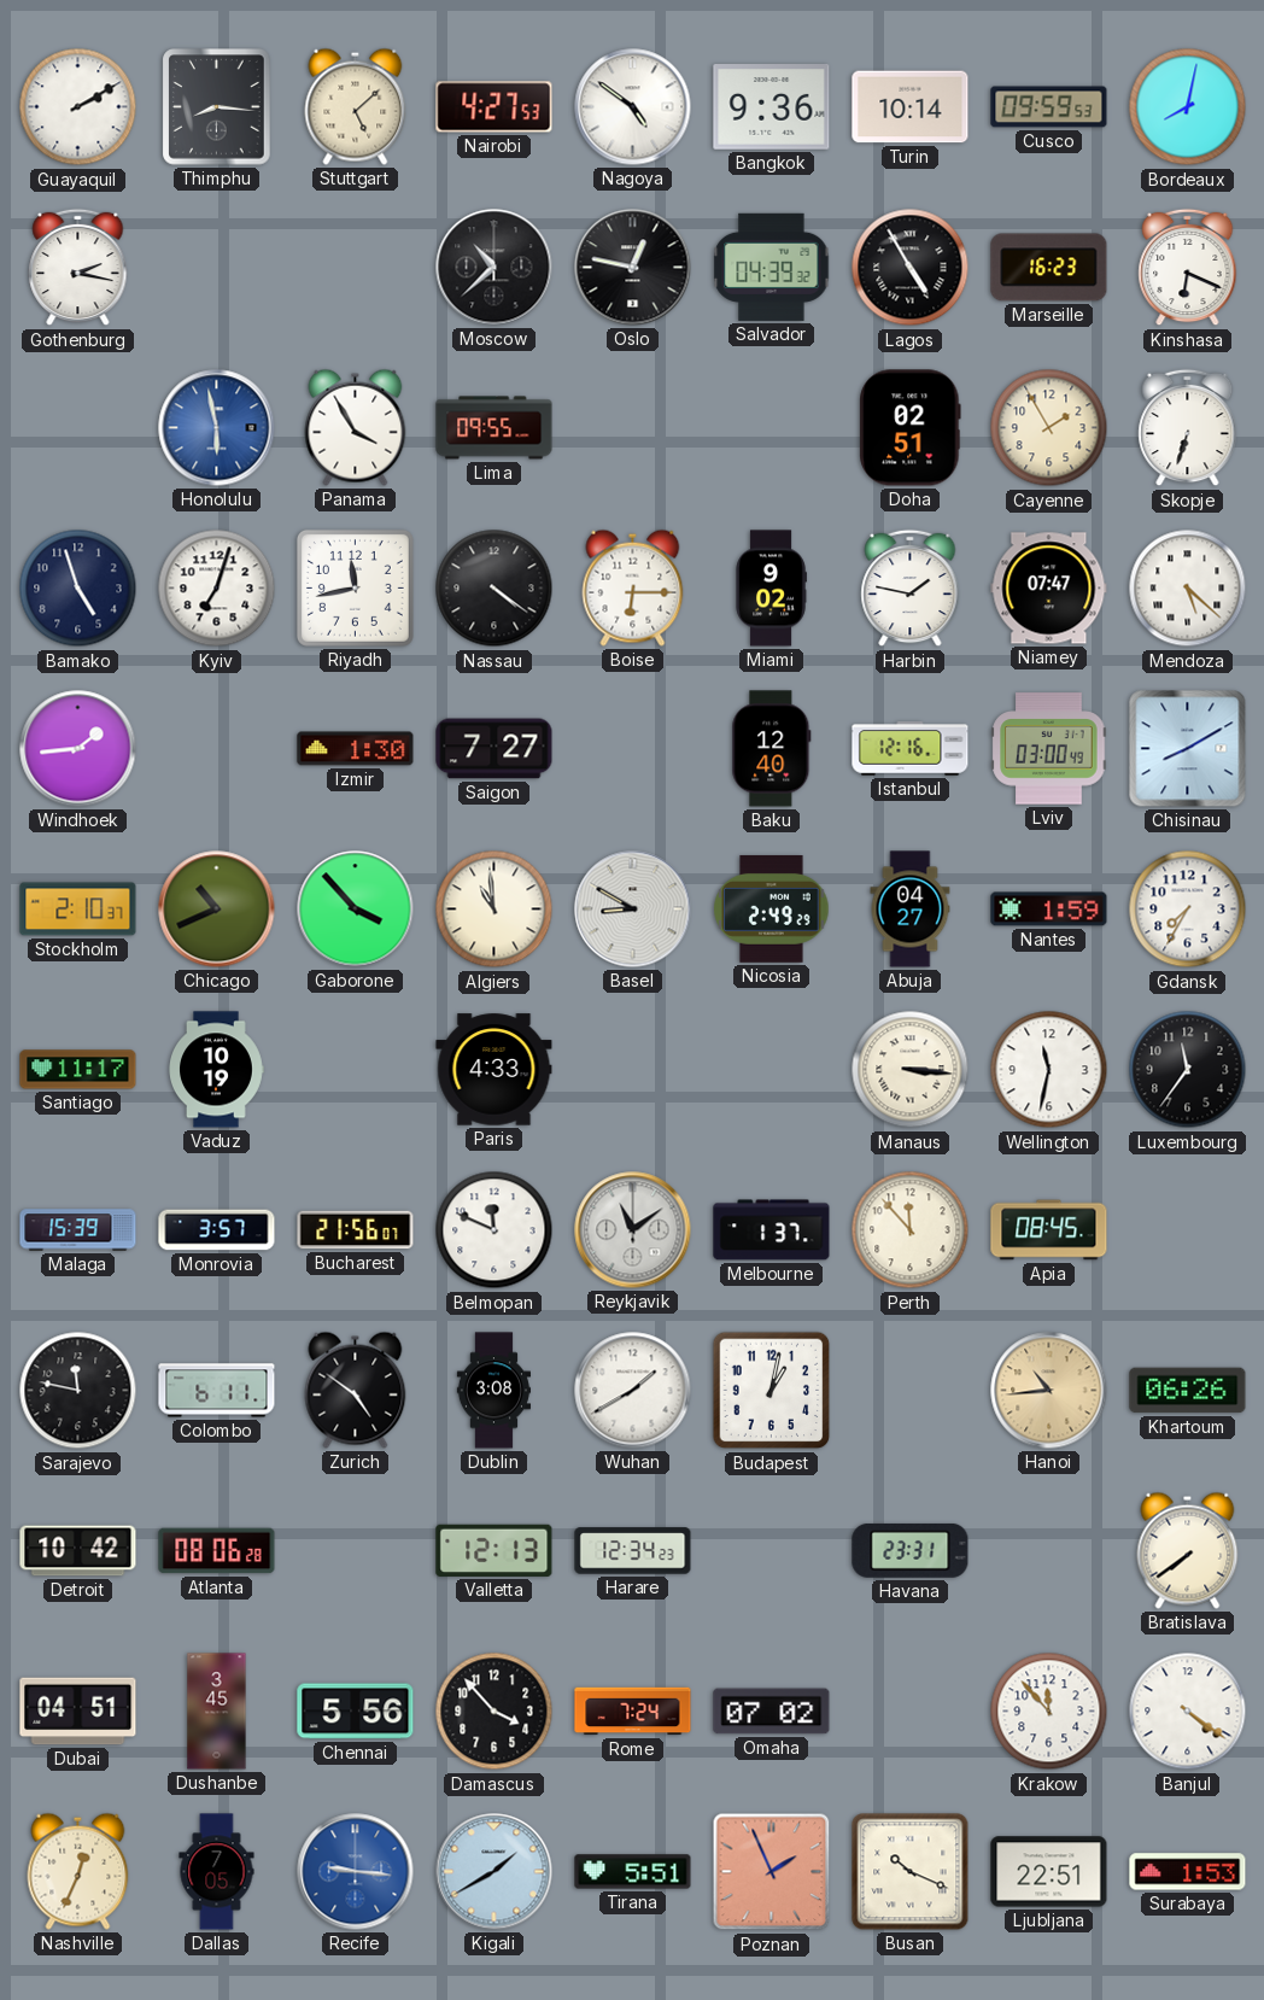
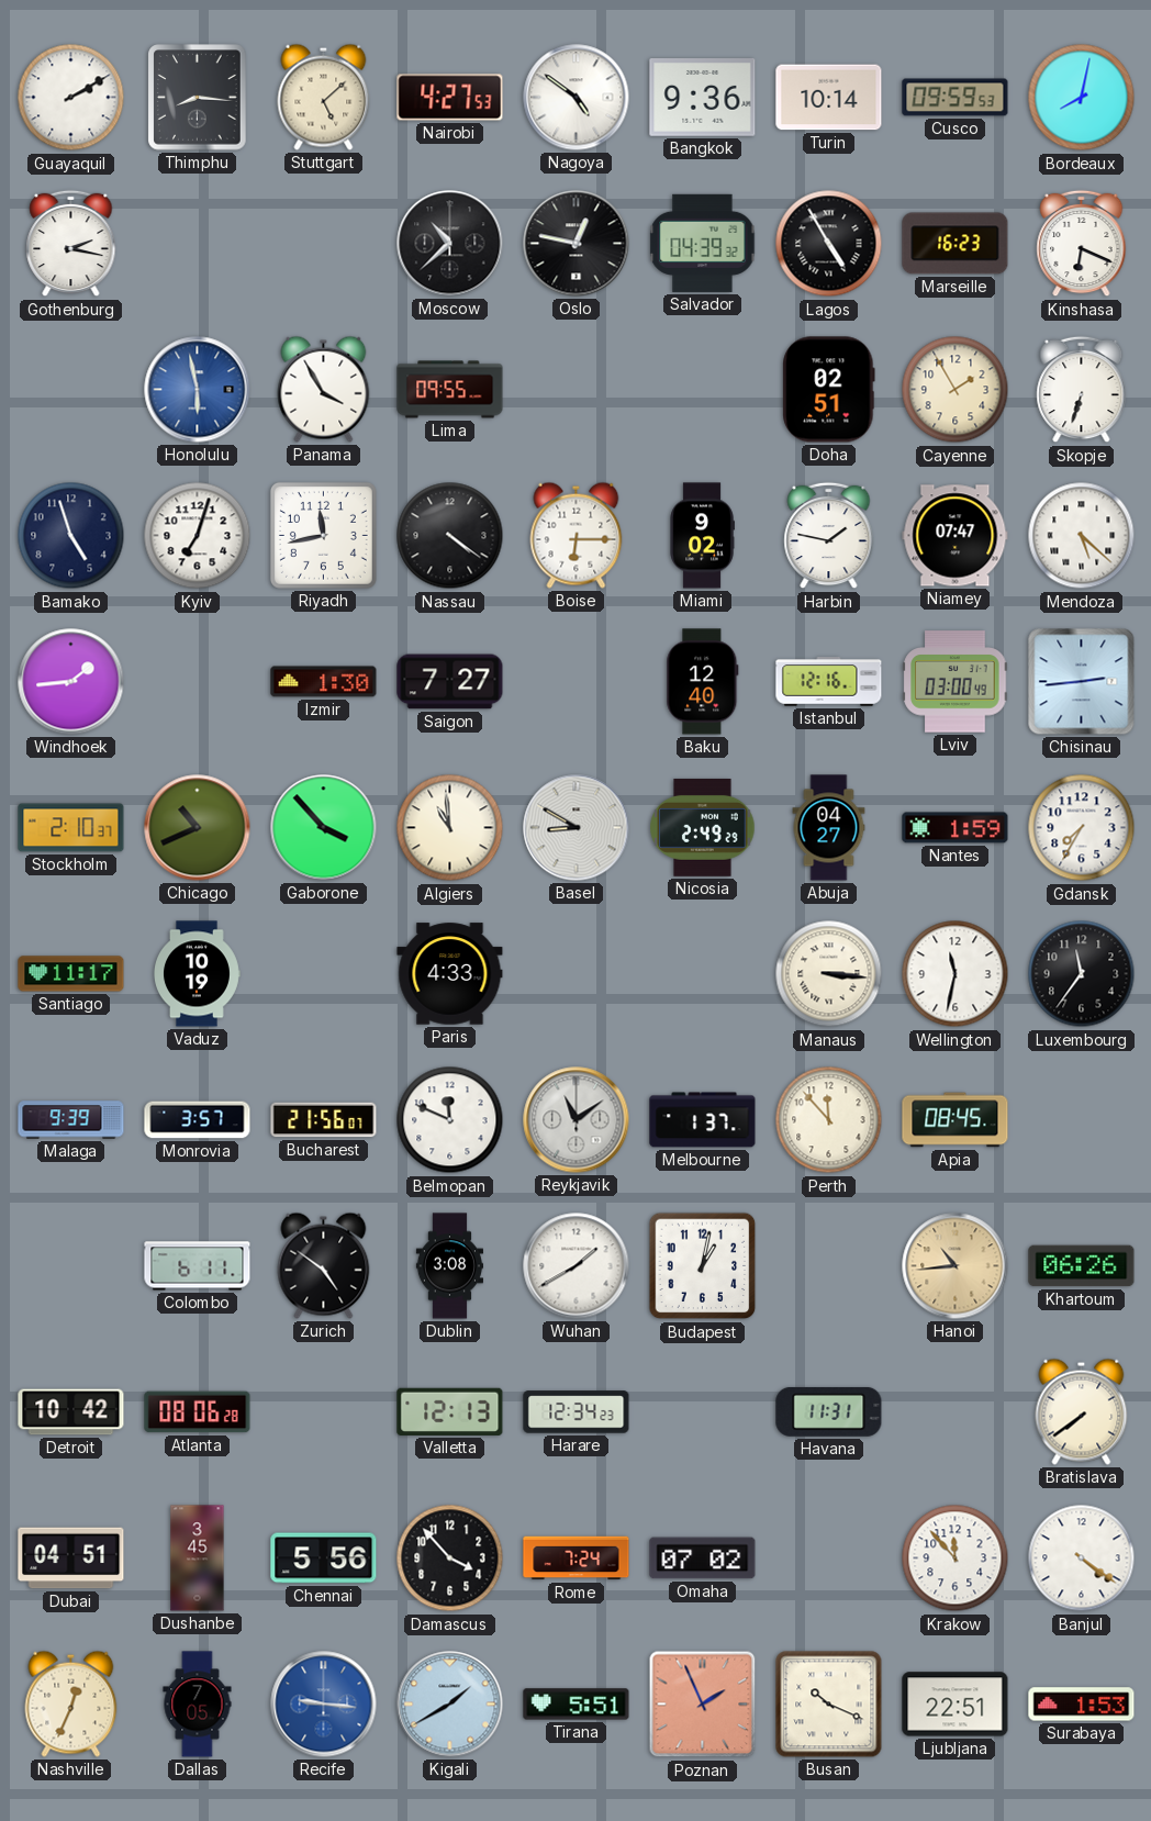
Chisinau: 8:10 -> 2:44
Malaga: 15:39 -> 9:39
Sarajevo: 11:47 -> none
Havana: 23:31 -> 11:31
